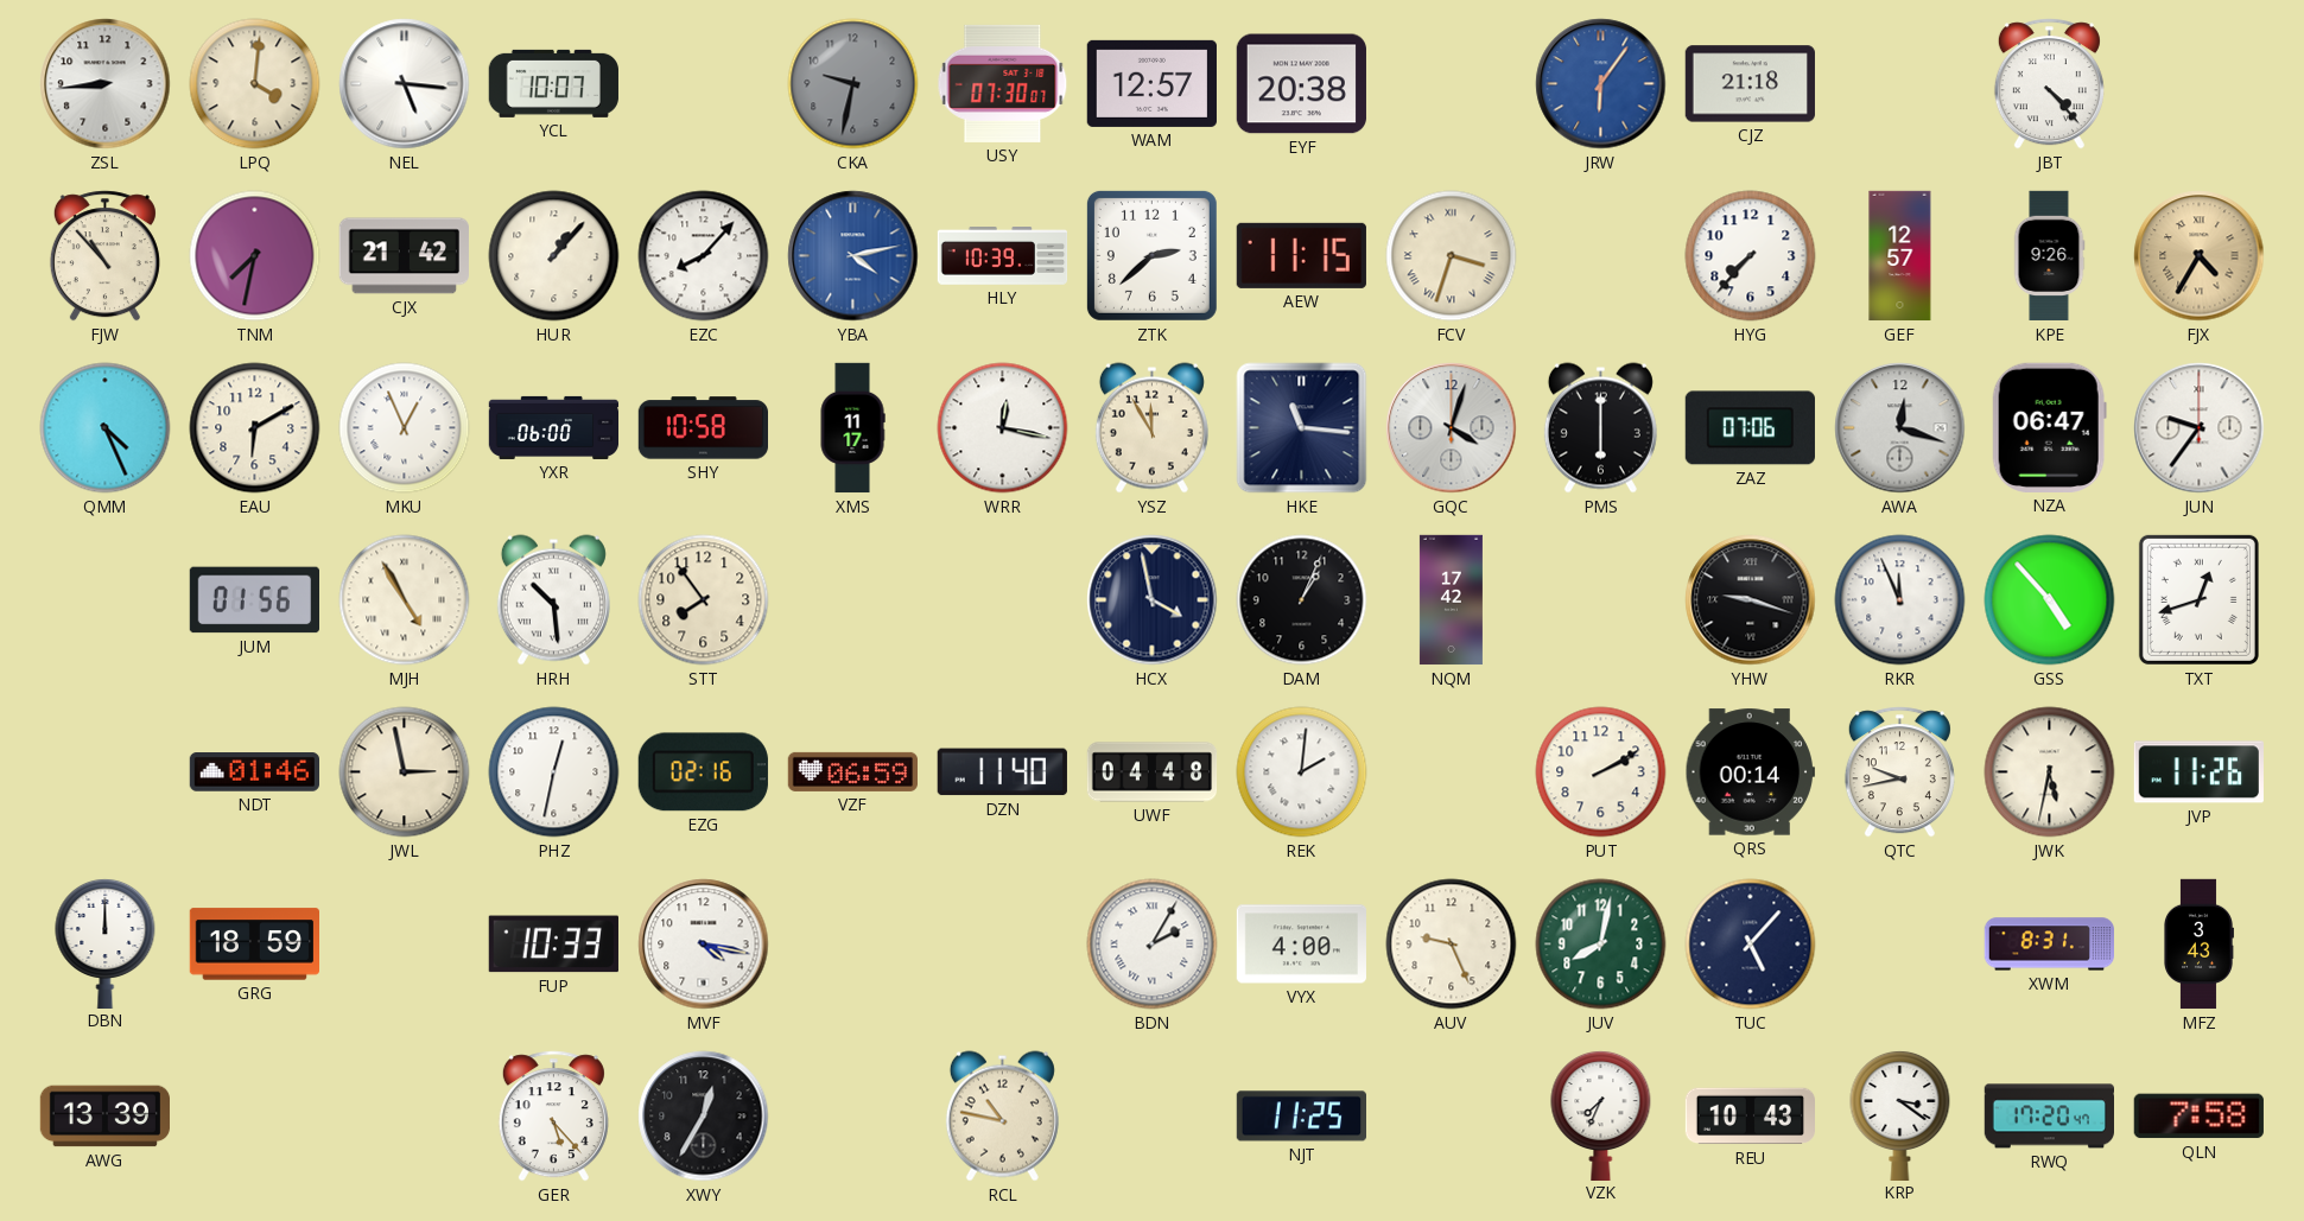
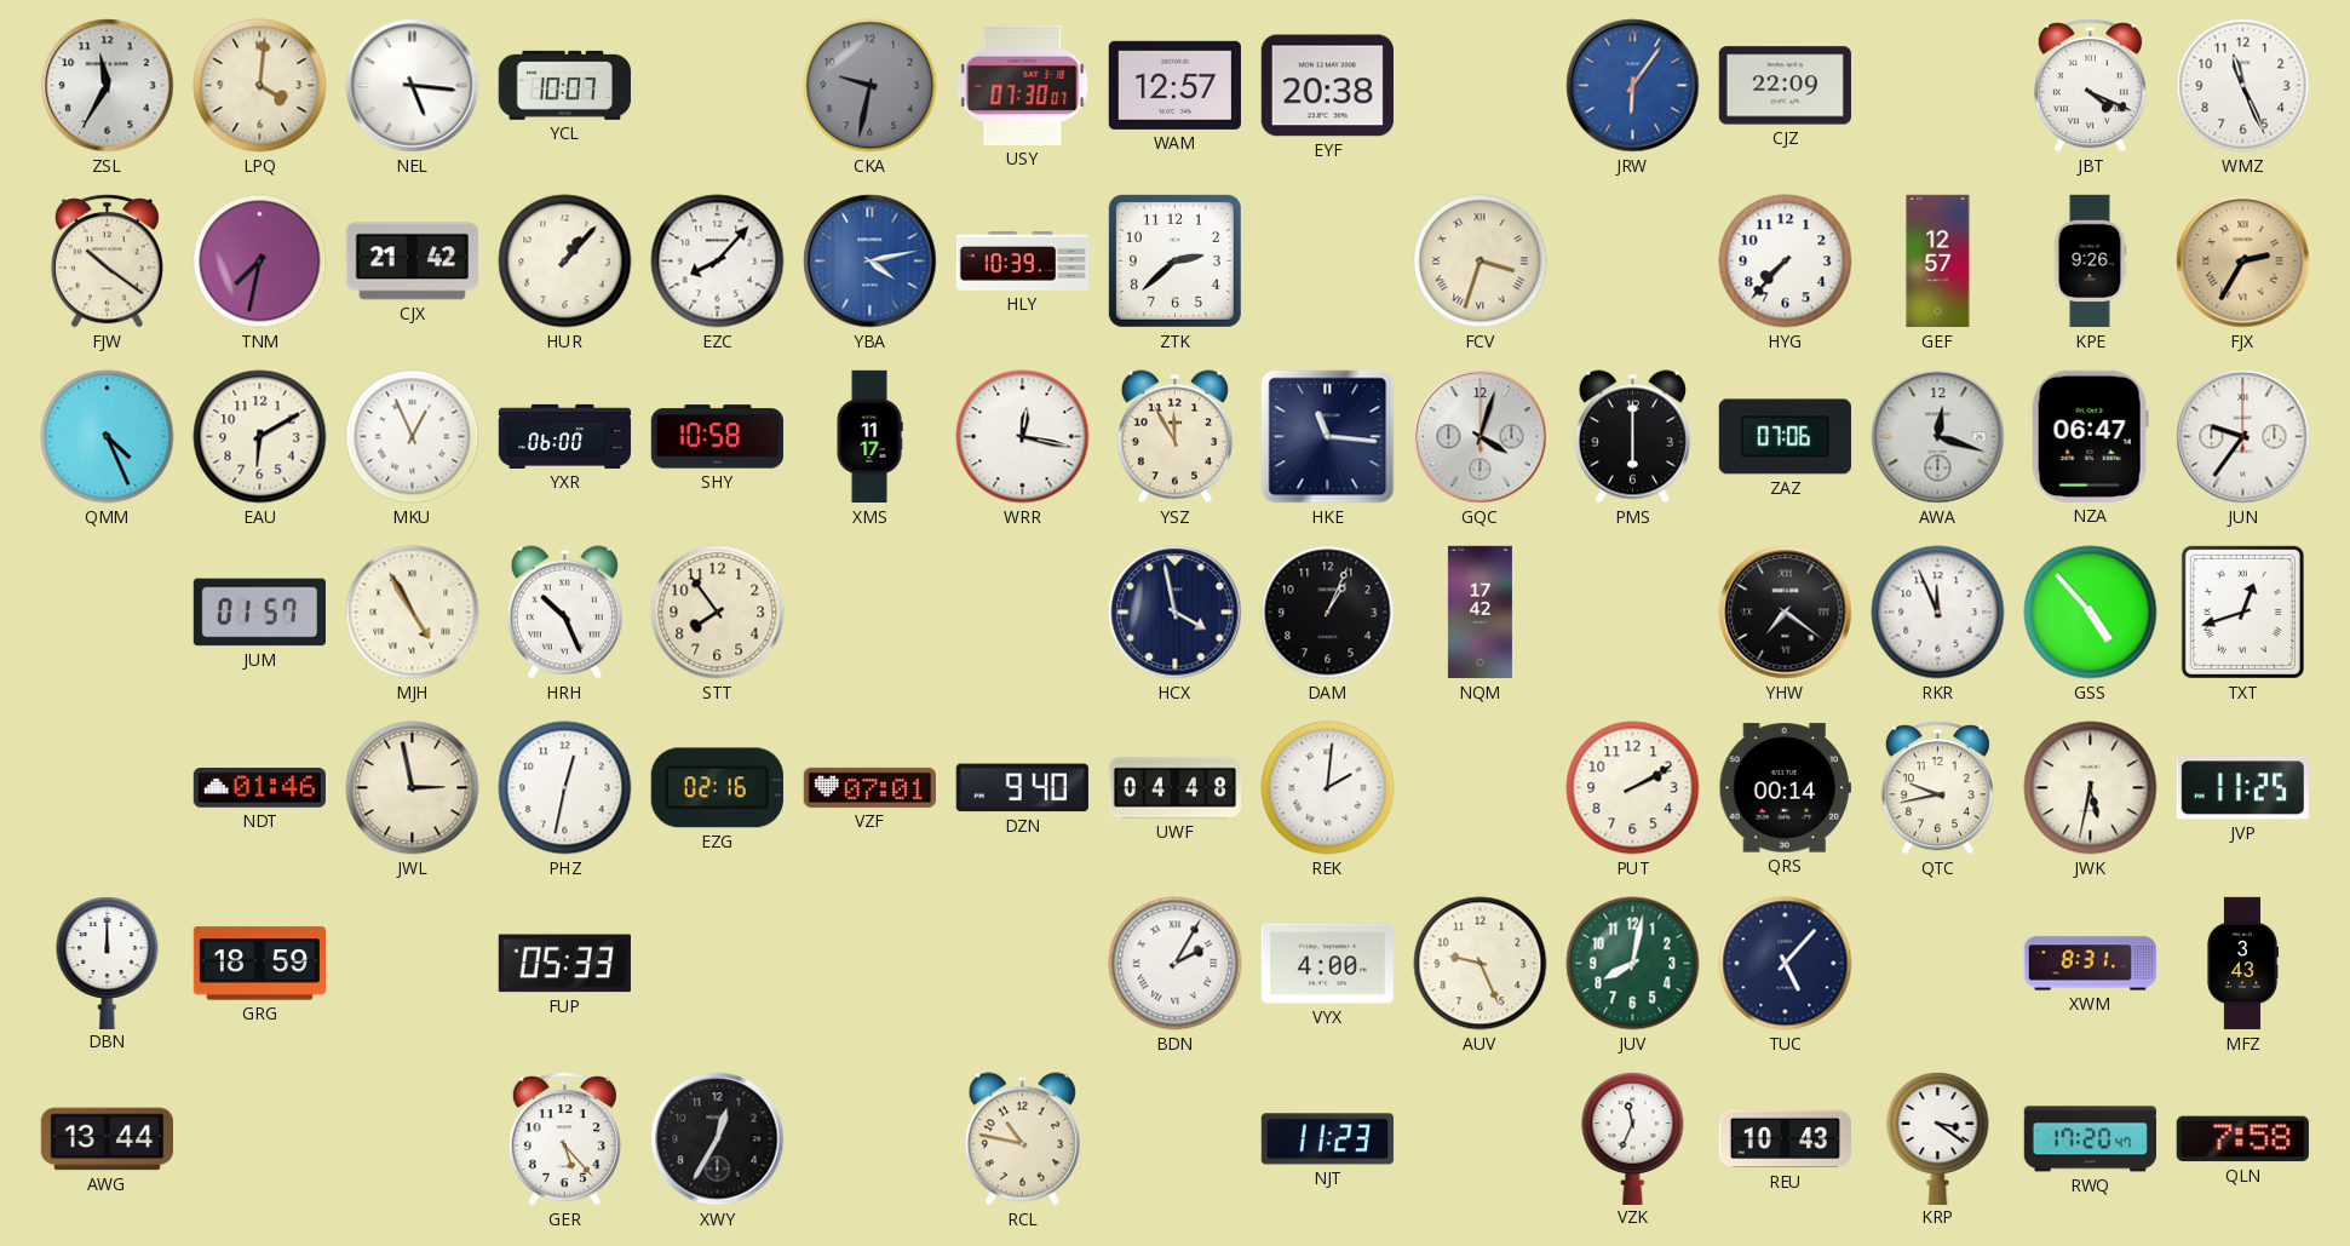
ZSL: 8:44 -> 11:35
CJZ: 21:18 -> 22:09
JBT: 4:23 -> 4:19
WMZ: none -> 11:26
FJW: 10:53 -> 10:21
AEW: 11:15 -> none
FJX: 4:35 -> 2:35
JUM: 01:56 -> 01:57
HRH: 10:29 -> 10:26
YHW: 9:18 -> 7:21
VZF: 06:59 -> 07:01
DZN: 11:40 -> 9:40
JVP: 11:26 -> 11:25
FUP: 10:33 -> 05:33
MVF: 4:17 -> none
AWG: 13:39 -> 13:44
NJT: 11:25 -> 11:23
VZK: 7:34 -> 11:34
